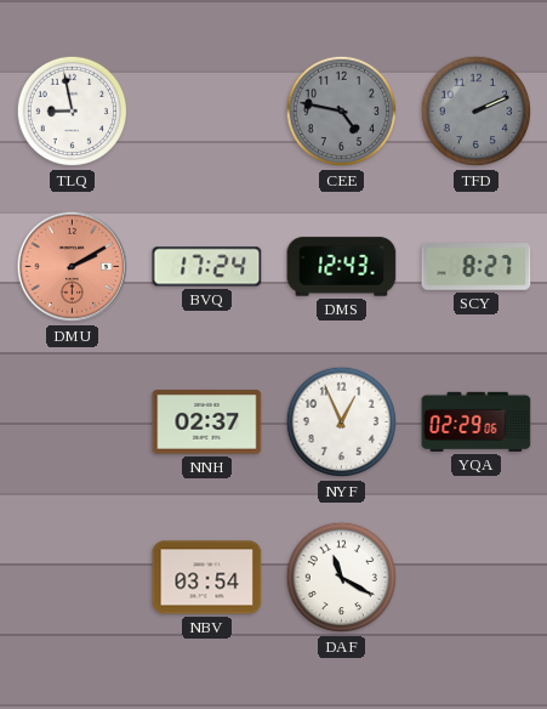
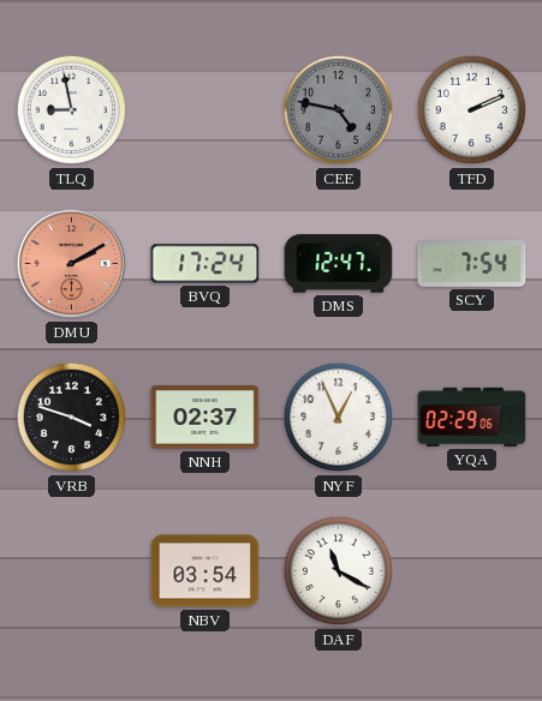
TFD dial: grey -> white
DMS: 12:43 -> 12:47
SCY: 8:27 -> 7:54
VRB: none -> 3:48
